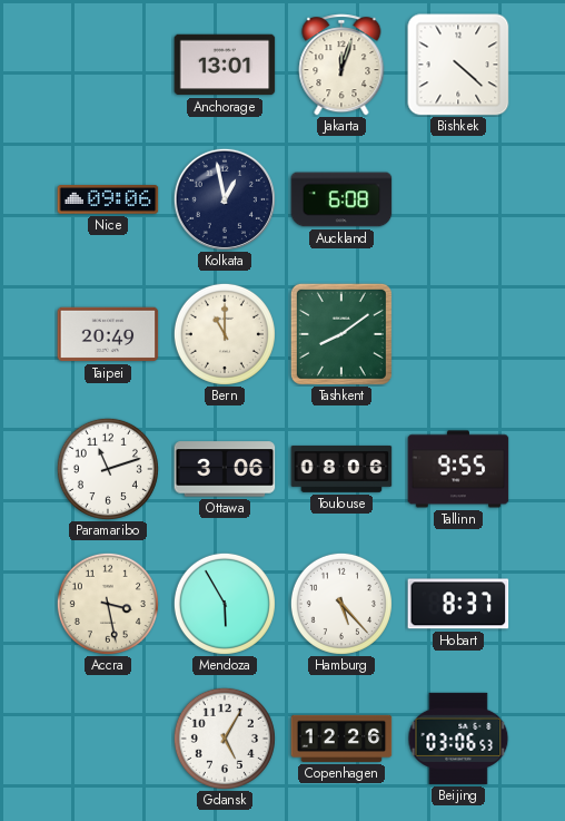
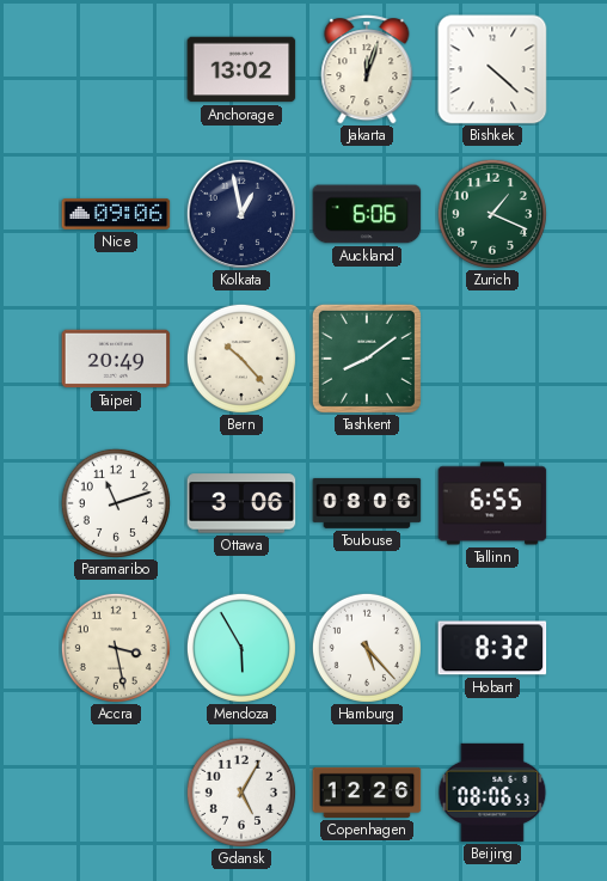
Anchorage: 13:01 -> 13:02
Auckland: 6:08 -> 6:06
Zurich: none -> 1:19
Bern: 11:00 -> 10:23
Tallinn: 9:55 -> 6:55
Hobart: 8:37 -> 8:32
Beijing: 03:06 -> 08:06
